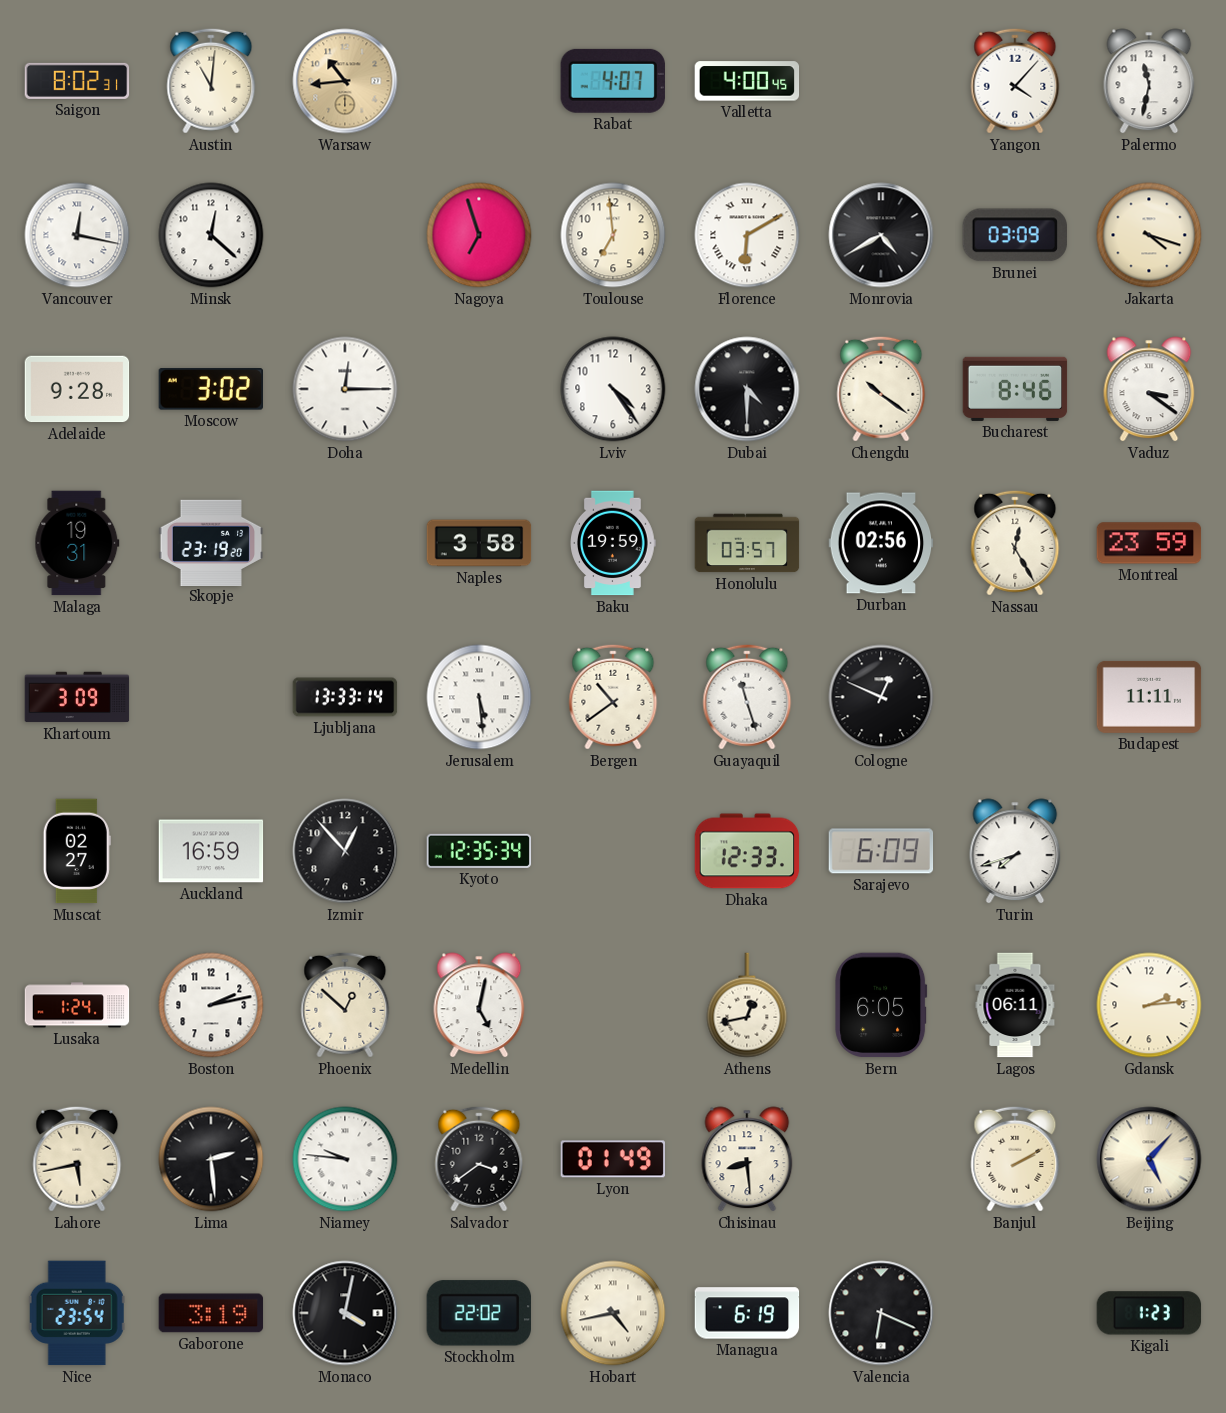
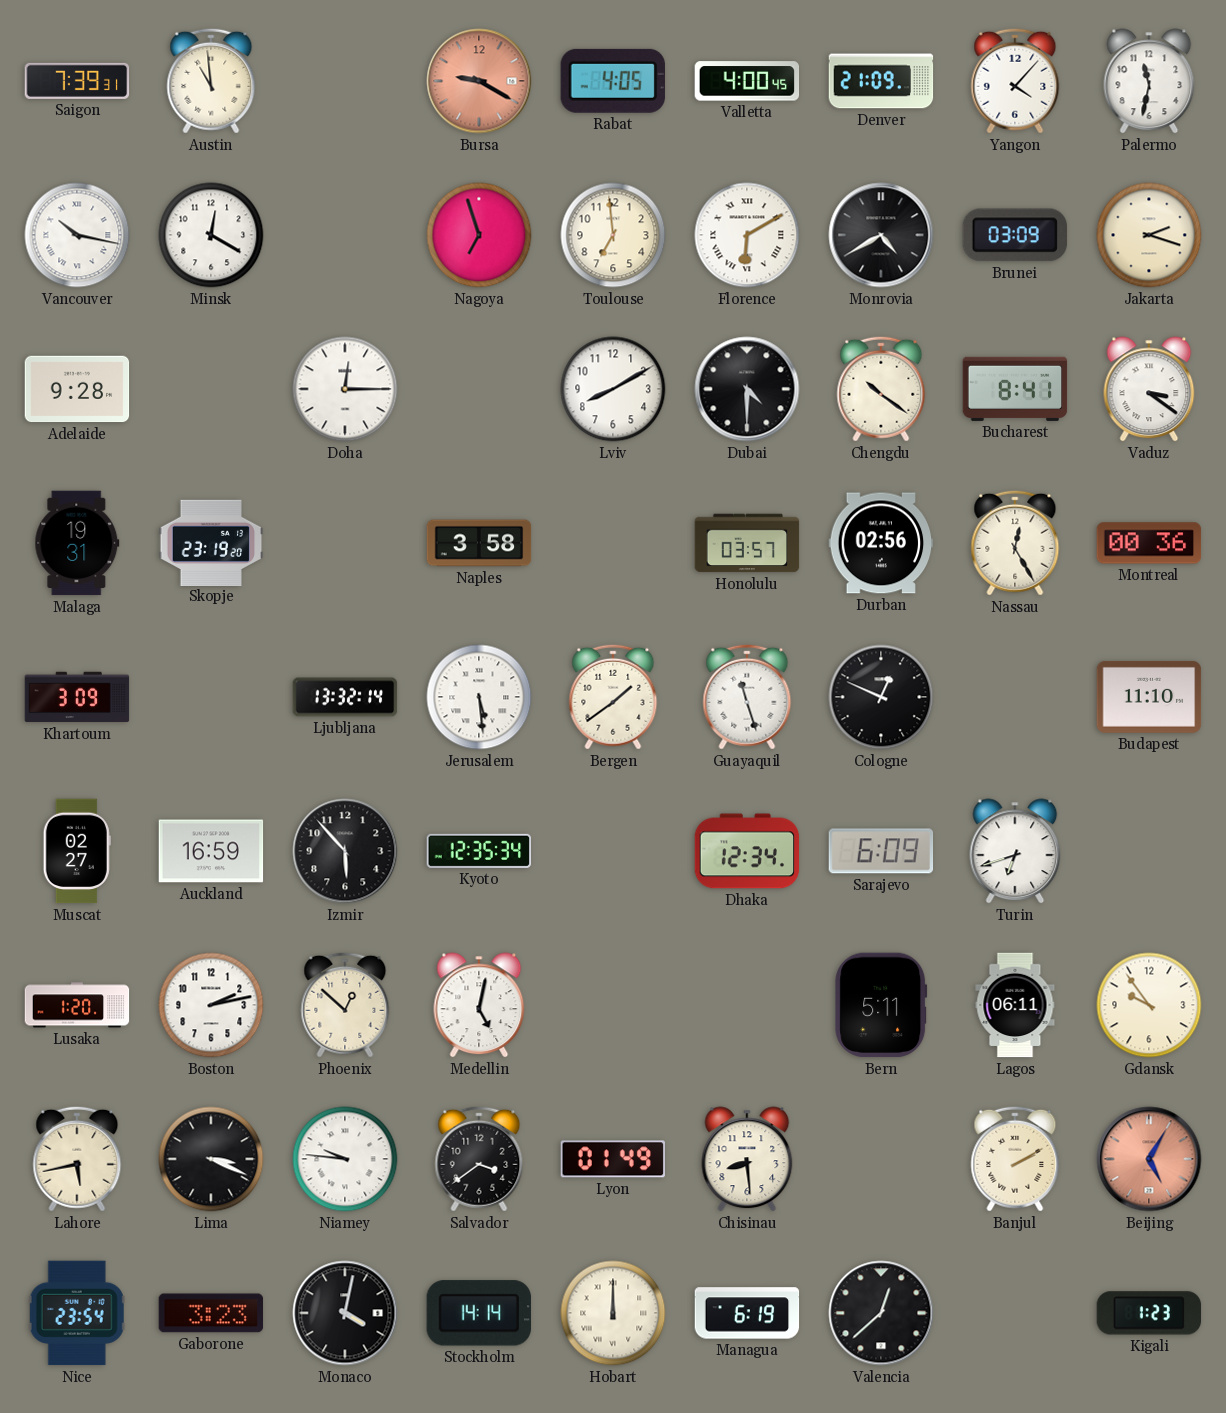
Saigon: 8:02 -> 7:39
Austin: 11:01 -> 10:59
Warsaw: 10:44 -> none
Bursa: none -> 9:20
Rabat: 4:07 -> 4:05
Denver: none -> 21:09
Vancouver: 12:17 -> 10:17
Minsk: 12:22 -> 12:20
Jakarta: 4:18 -> 2:18
Moscow: 3:02 -> none
Lviv: 4:24 -> 8:10
Bucharest: 8:46 -> 8:41
Baku: 19:59 -> none
Montreal: 23:59 -> 00:36
Ljubljana: 13:33 -> 13:32
Bergen: 10:39 -> 1:39
Budapest: 11:11 -> 11:10
Izmir: 12:53 -> 5:53
Dhaka: 12:33 -> 12:34
Turin: 7:42 -> 6:42
Lusaka: 1:24 -> 1:20
Athens: 12:43 -> none
Bern: 6:05 -> 5:11
Gdansk: 2:14 -> 9:54
Lima: 2:29 -> 3:19
Beijing: 5:07 -> 5:05
Beijing dial: cream -> salmon
Gaborone: 3:19 -> 3:23
Stockholm: 22:02 -> 14:14
Hobart: 4:43 -> 12:00
Valencia: 6:19 -> 12:38
